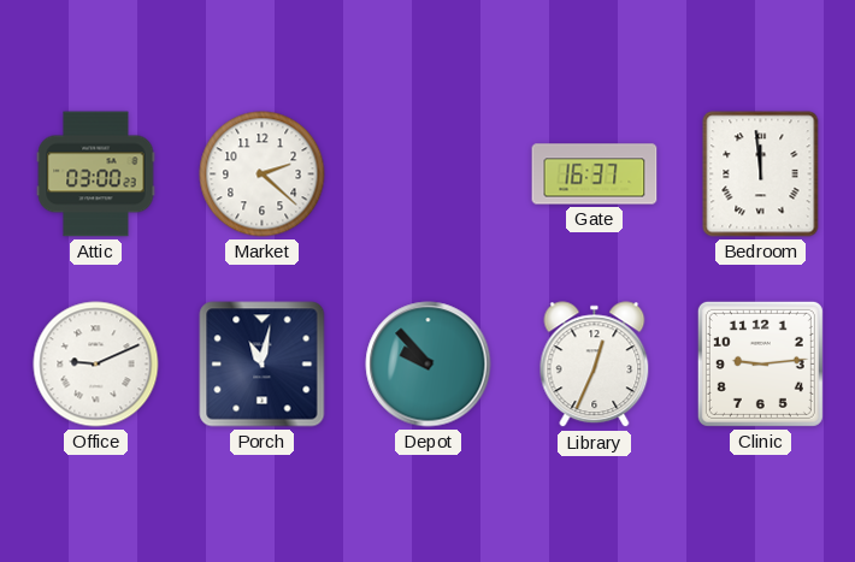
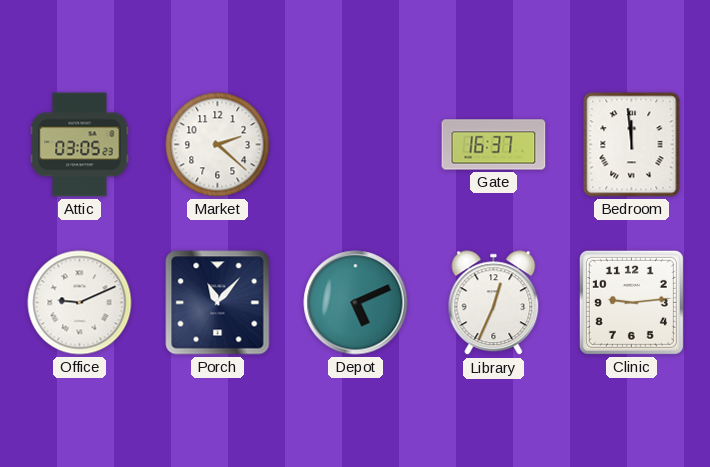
Attic: 03:00 -> 03:05
Porch: 11:02 -> 11:07
Depot: 9:53 -> 5:11
